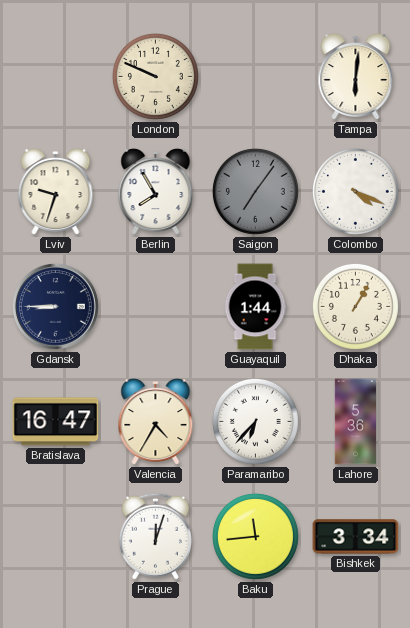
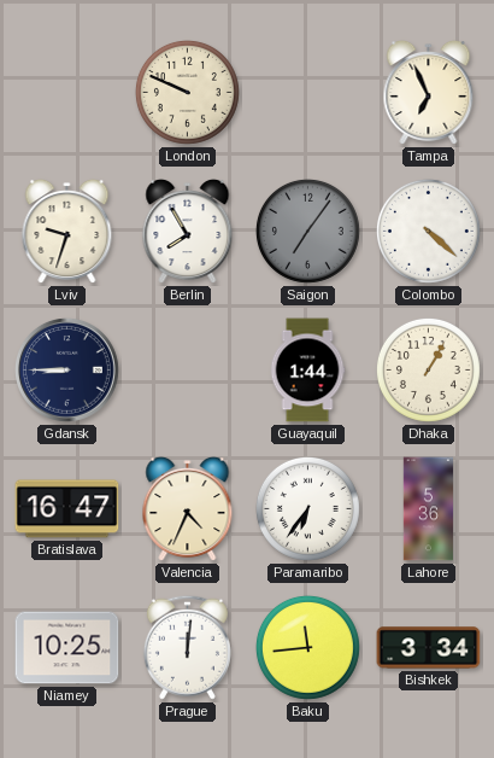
Tampa: 6:01 -> 6:56
Colombo: 4:19 -> 4:22
Valencia: 4:35 -> 4:34
Paramaribo: 6:37 -> 6:36
Niamey: none -> 10:25
Prague: 12:03 -> 12:01
